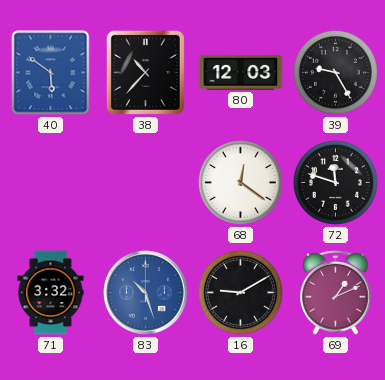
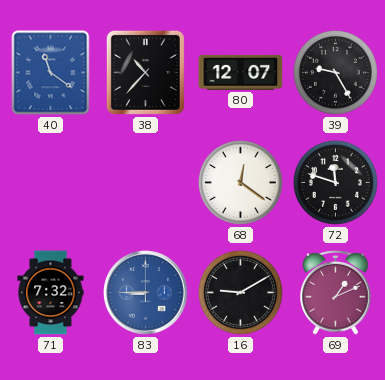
40: 5:51 -> 11:21
80: 12:03 -> 12:07
71: 3:32 -> 7:32
83: 10:27 -> 8:45
